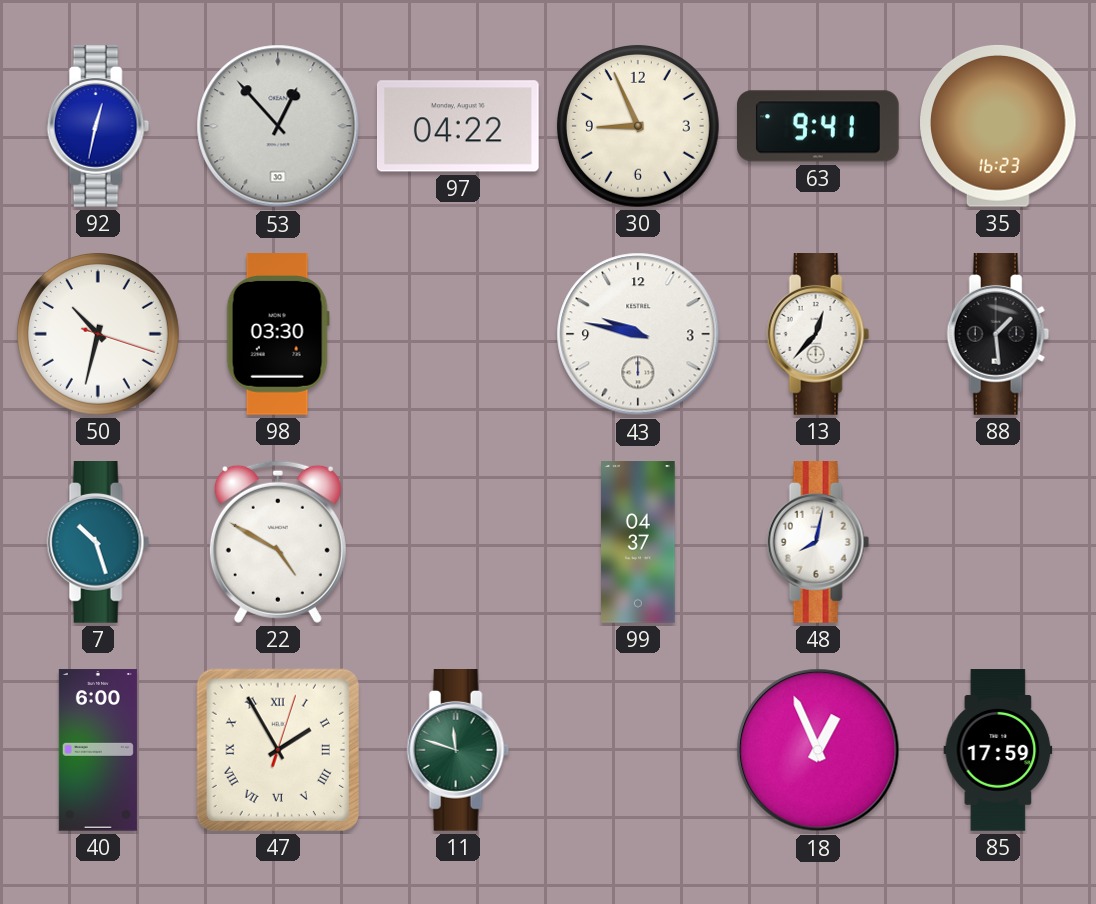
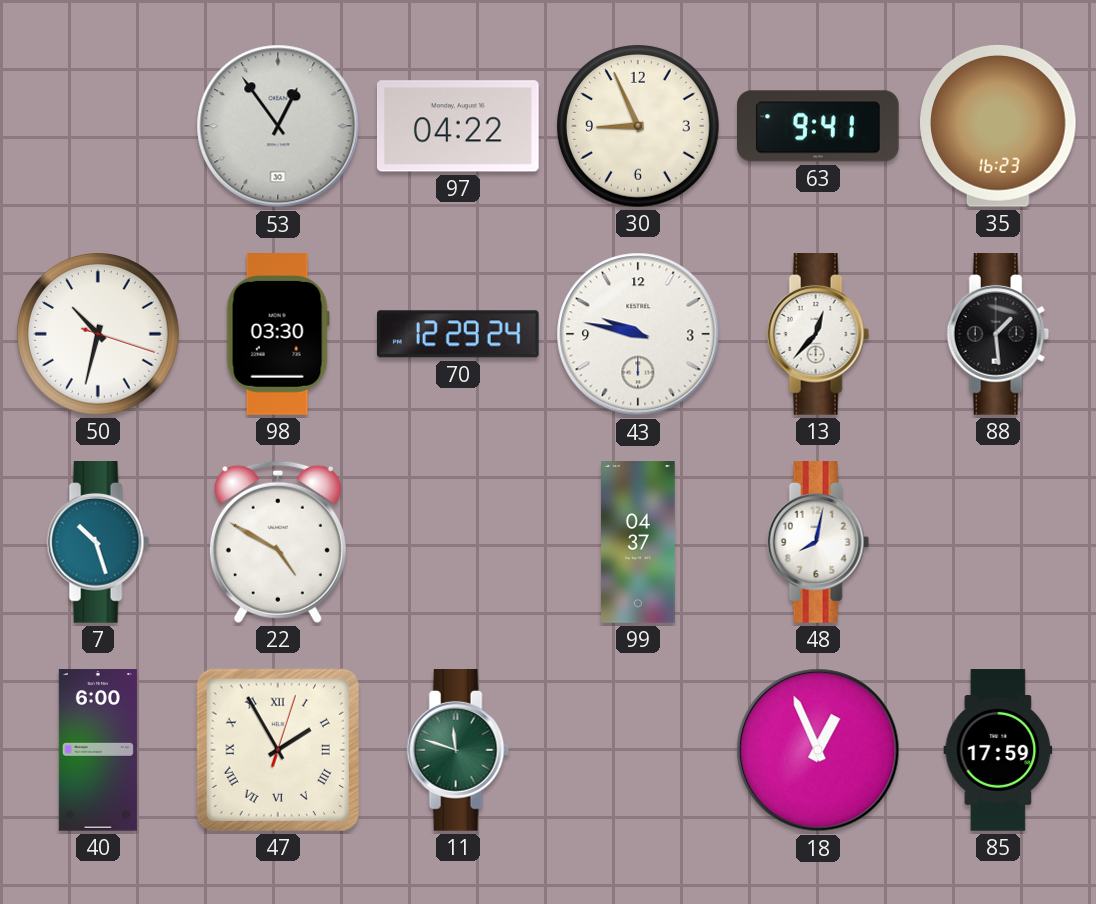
92: 12:32 -> none
53: 12:53 -> 12:54
70: none -> 12:29
